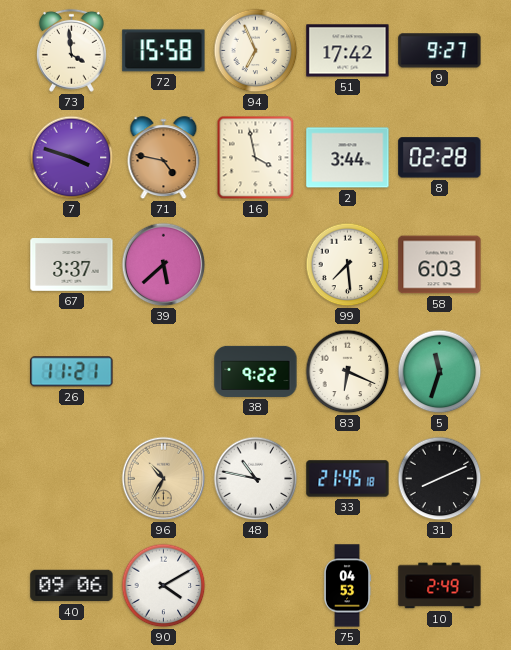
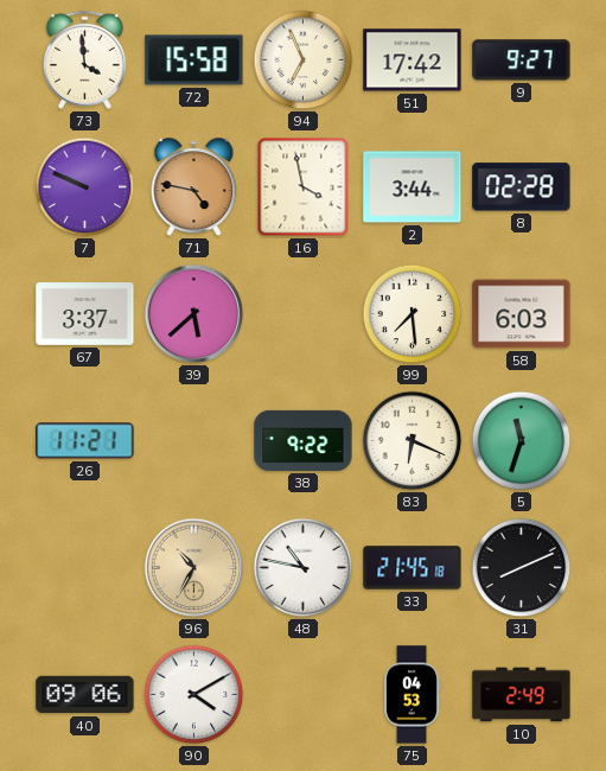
7: 3:48 -> 9:49
